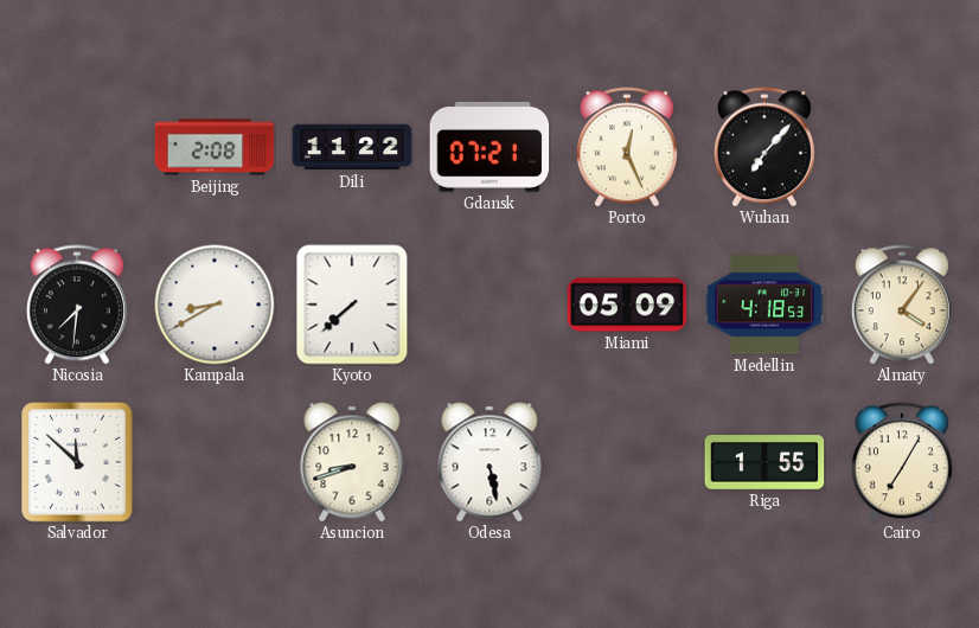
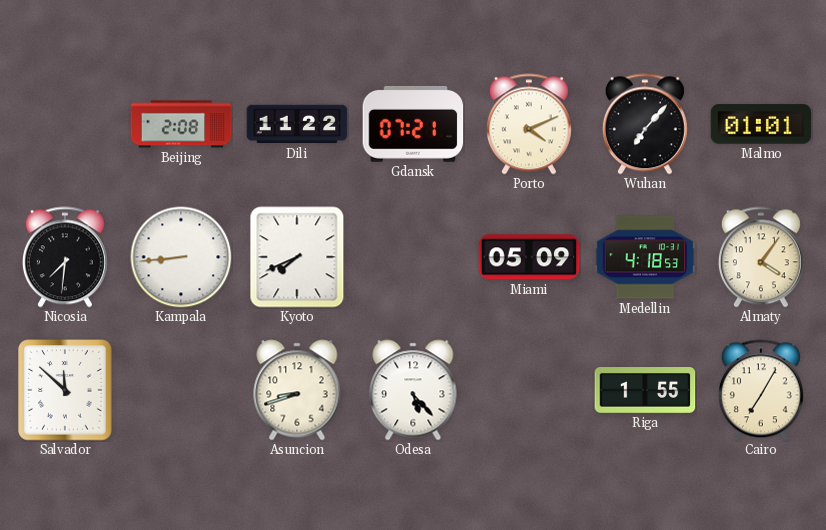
Porto: 12:26 -> 4:11
Malmo: none -> 01:01
Kampala: 8:40 -> 8:44
Kyoto: 7:38 -> 7:41
Odesa: 5:28 -> 5:23
